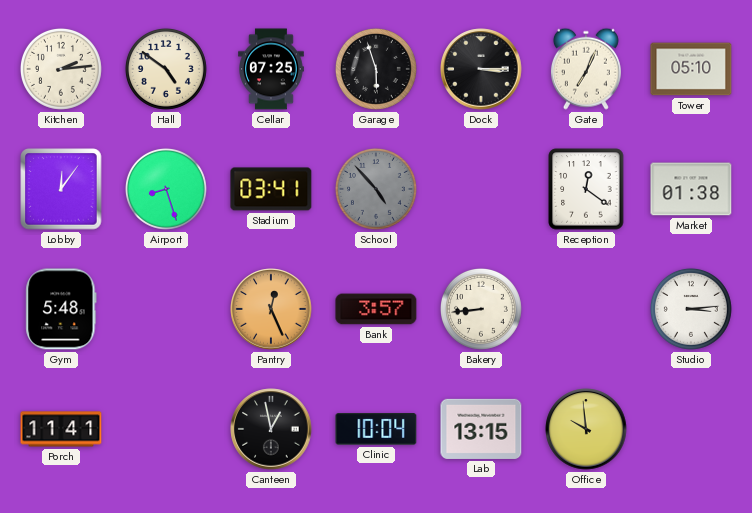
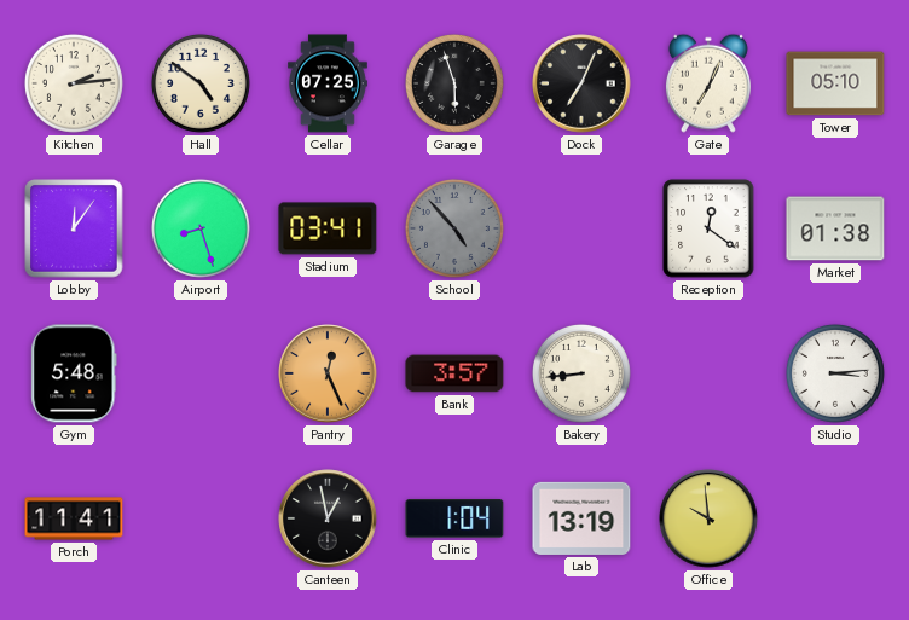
Dock: 3:15 -> 7:04
Clinic: 10:04 -> 1:04
Lab: 13:15 -> 13:19
